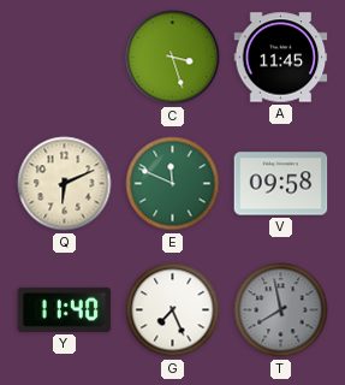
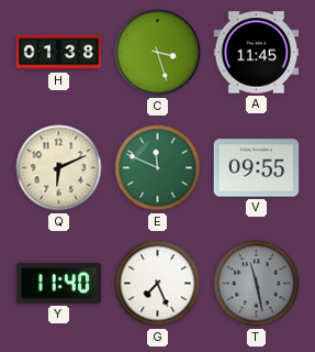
H: none -> 01:38
V: 09:58 -> 09:55
T: 7:58 -> 11:28
